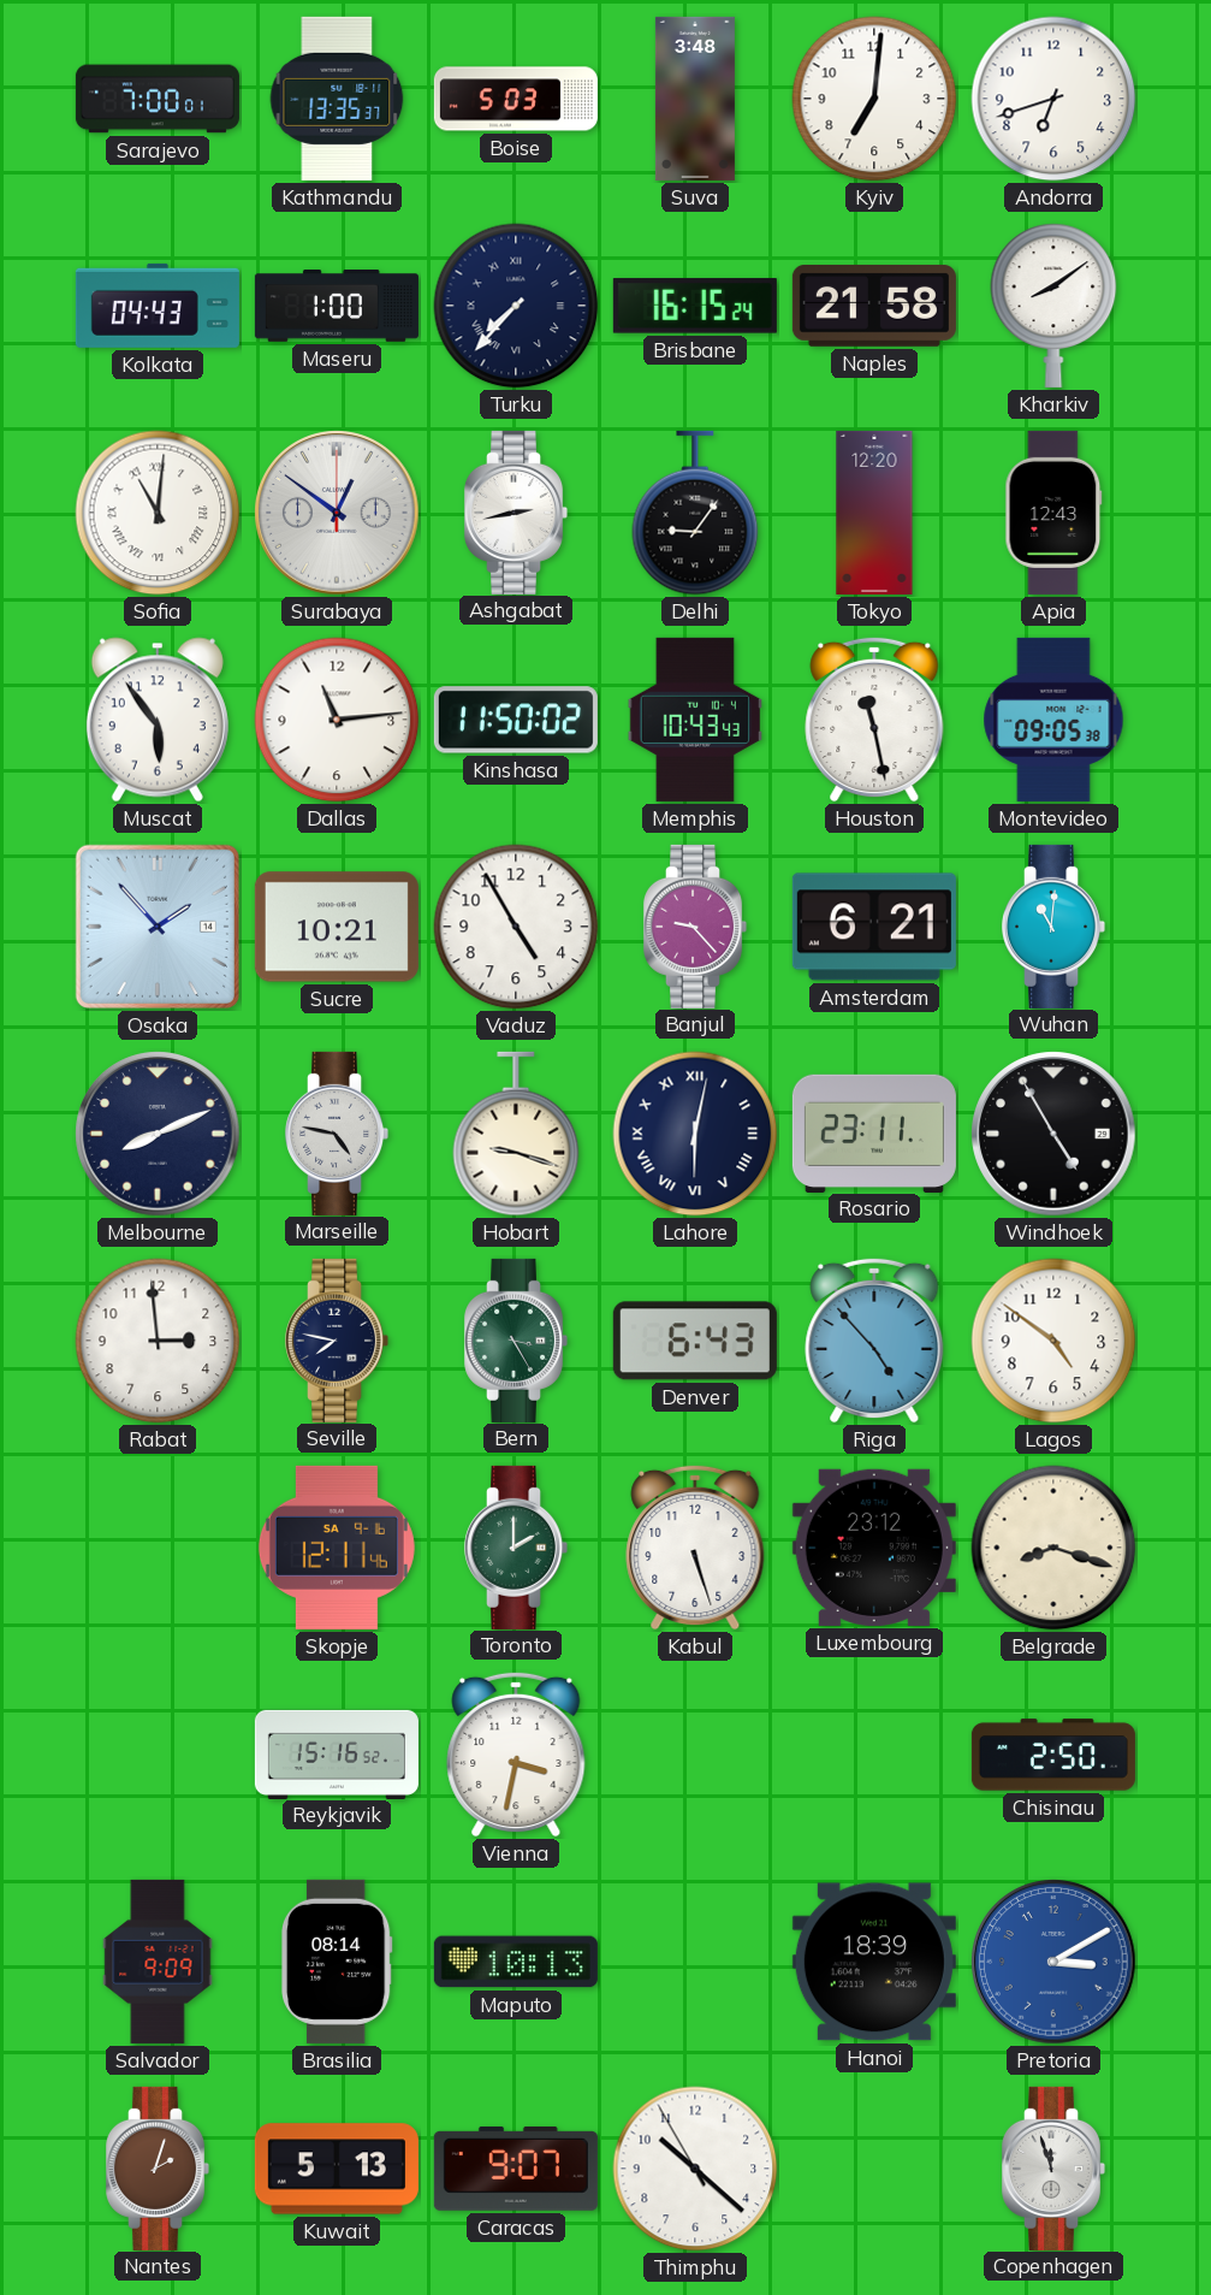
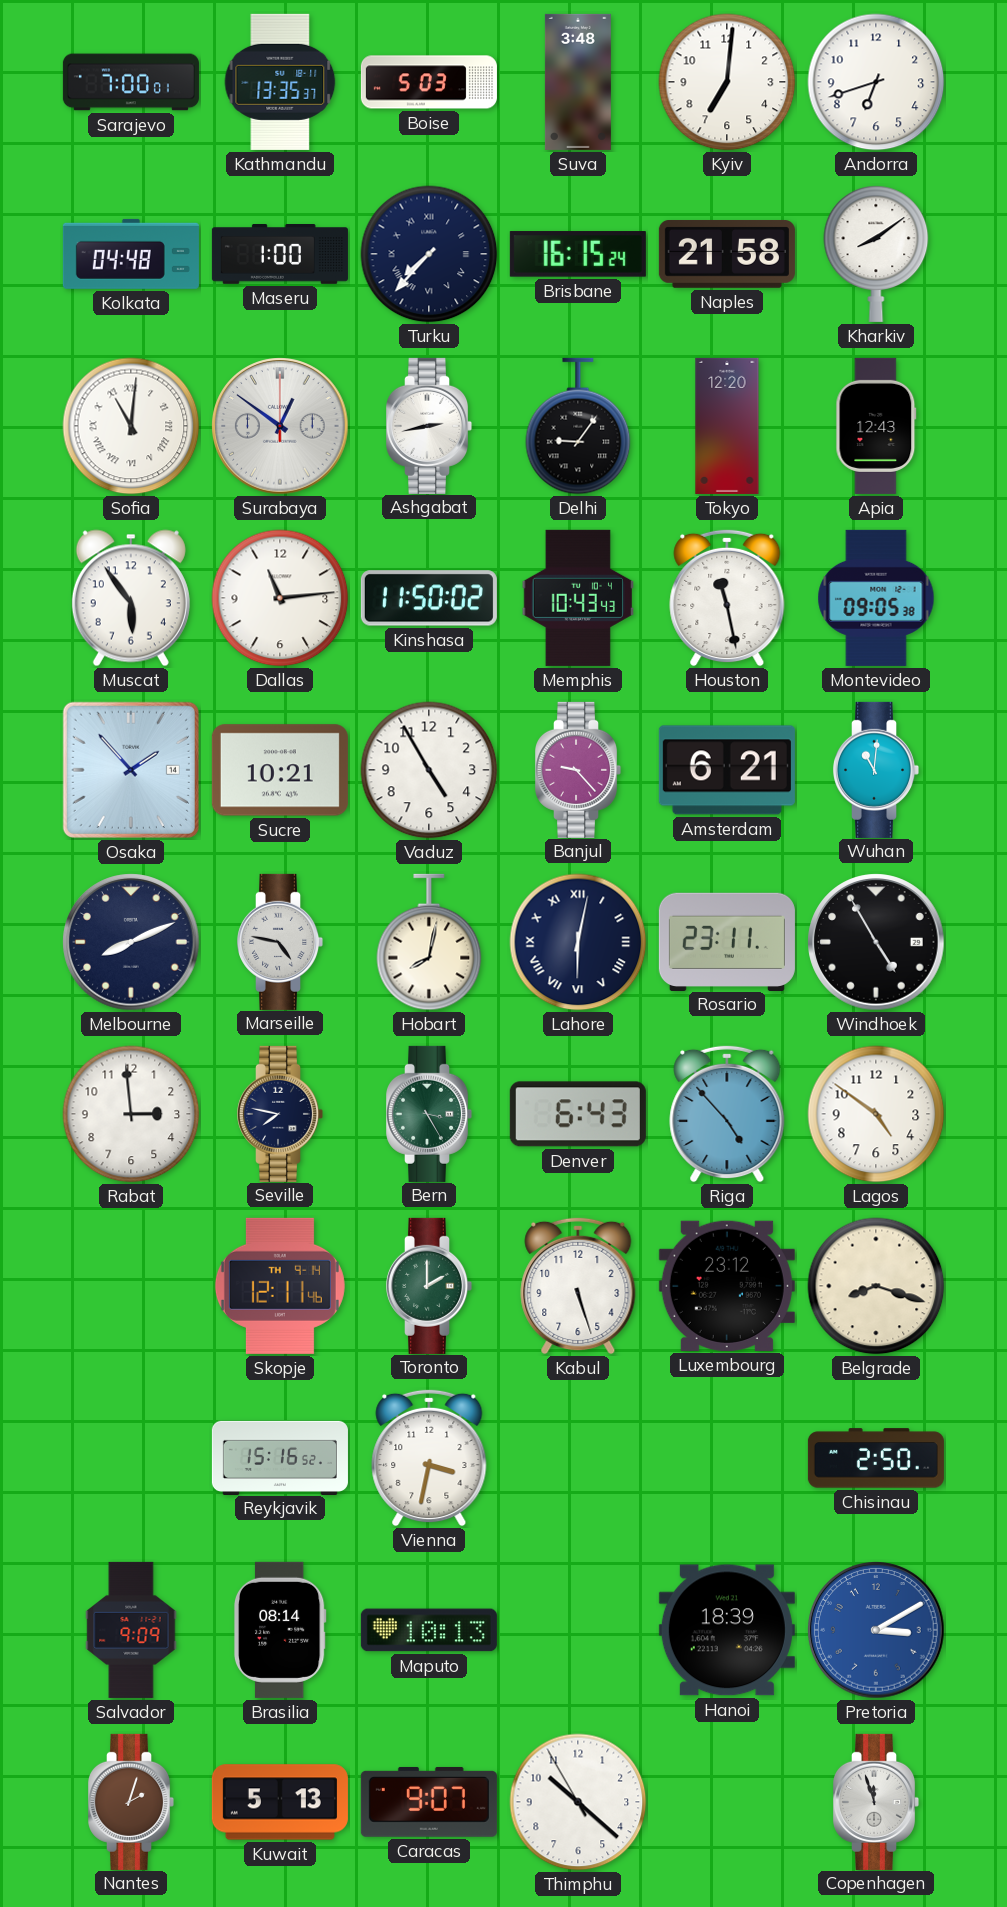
Kolkata: 04:43 -> 04:48
Hobart: 9:18 -> 8:02
Skopje date: SA 9-16 -> TH 9-14
